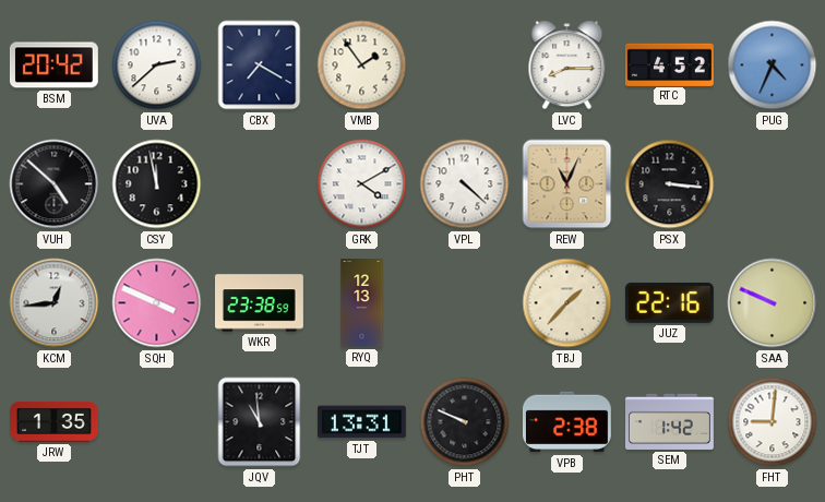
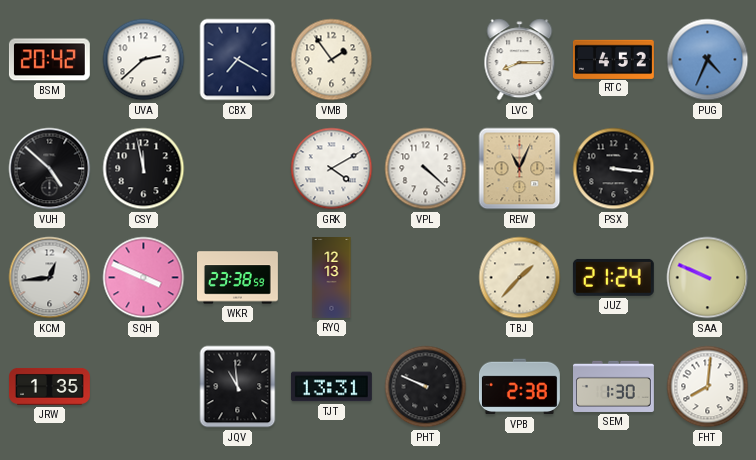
JUZ: 22:16 -> 21:24
SEM: 1:42 -> 1:30
FHT: 9:01 -> 8:01
